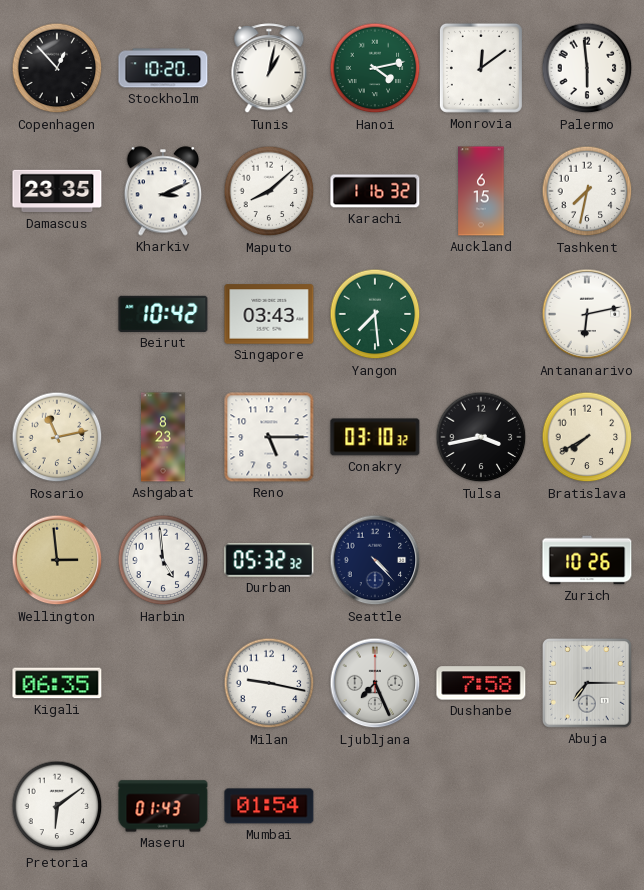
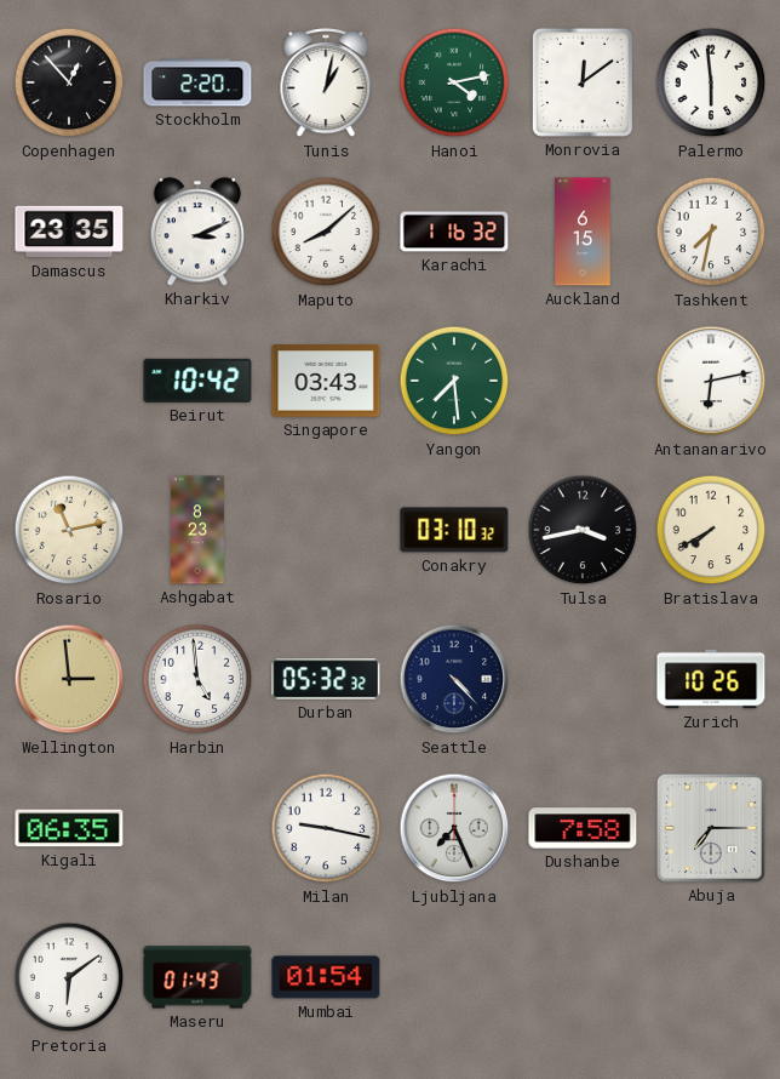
Stockholm: 10:20 -> 2:20
Reno: 5:15 -> none
